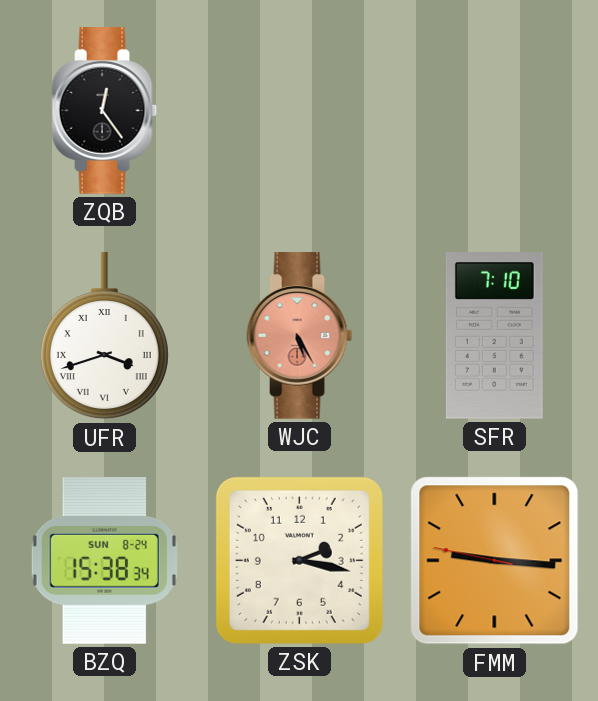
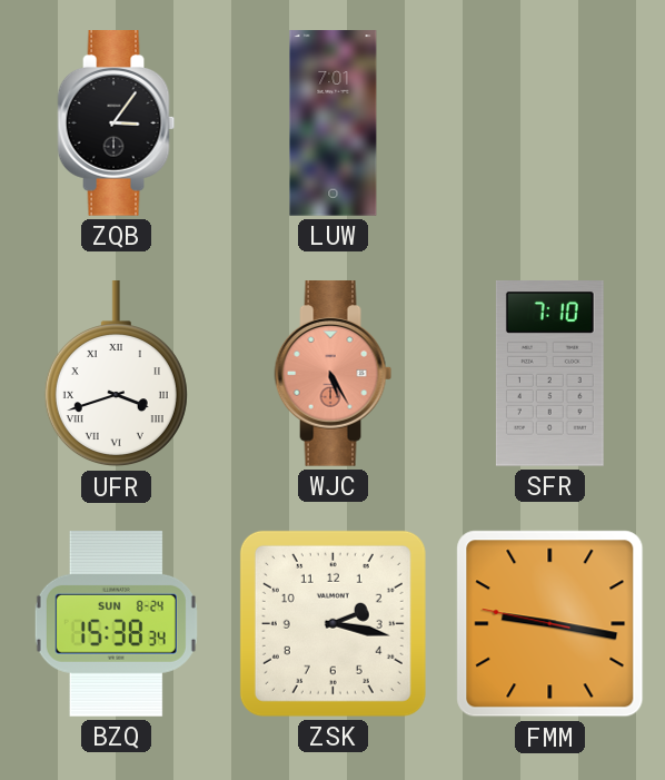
ZQB: 12:24 -> 3:06
LUW: none -> 7:01
FMM: 9:15 -> 9:16
